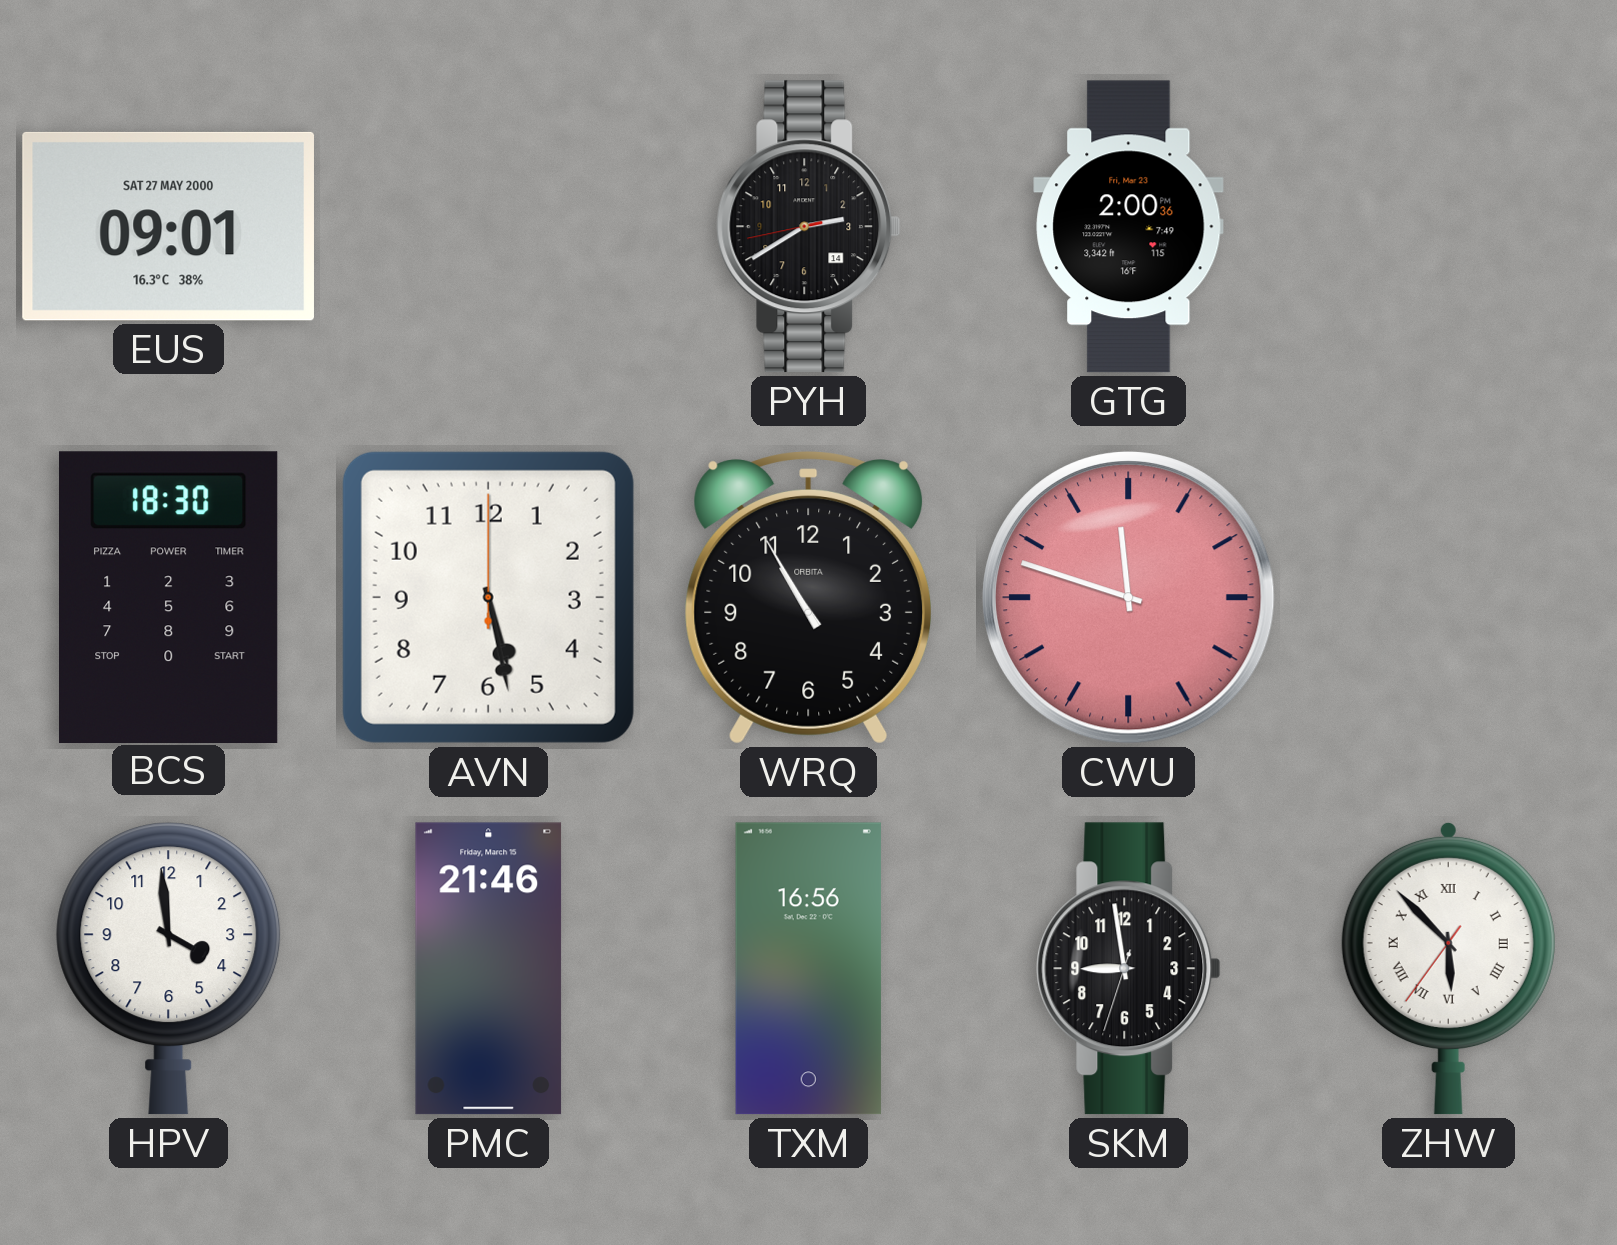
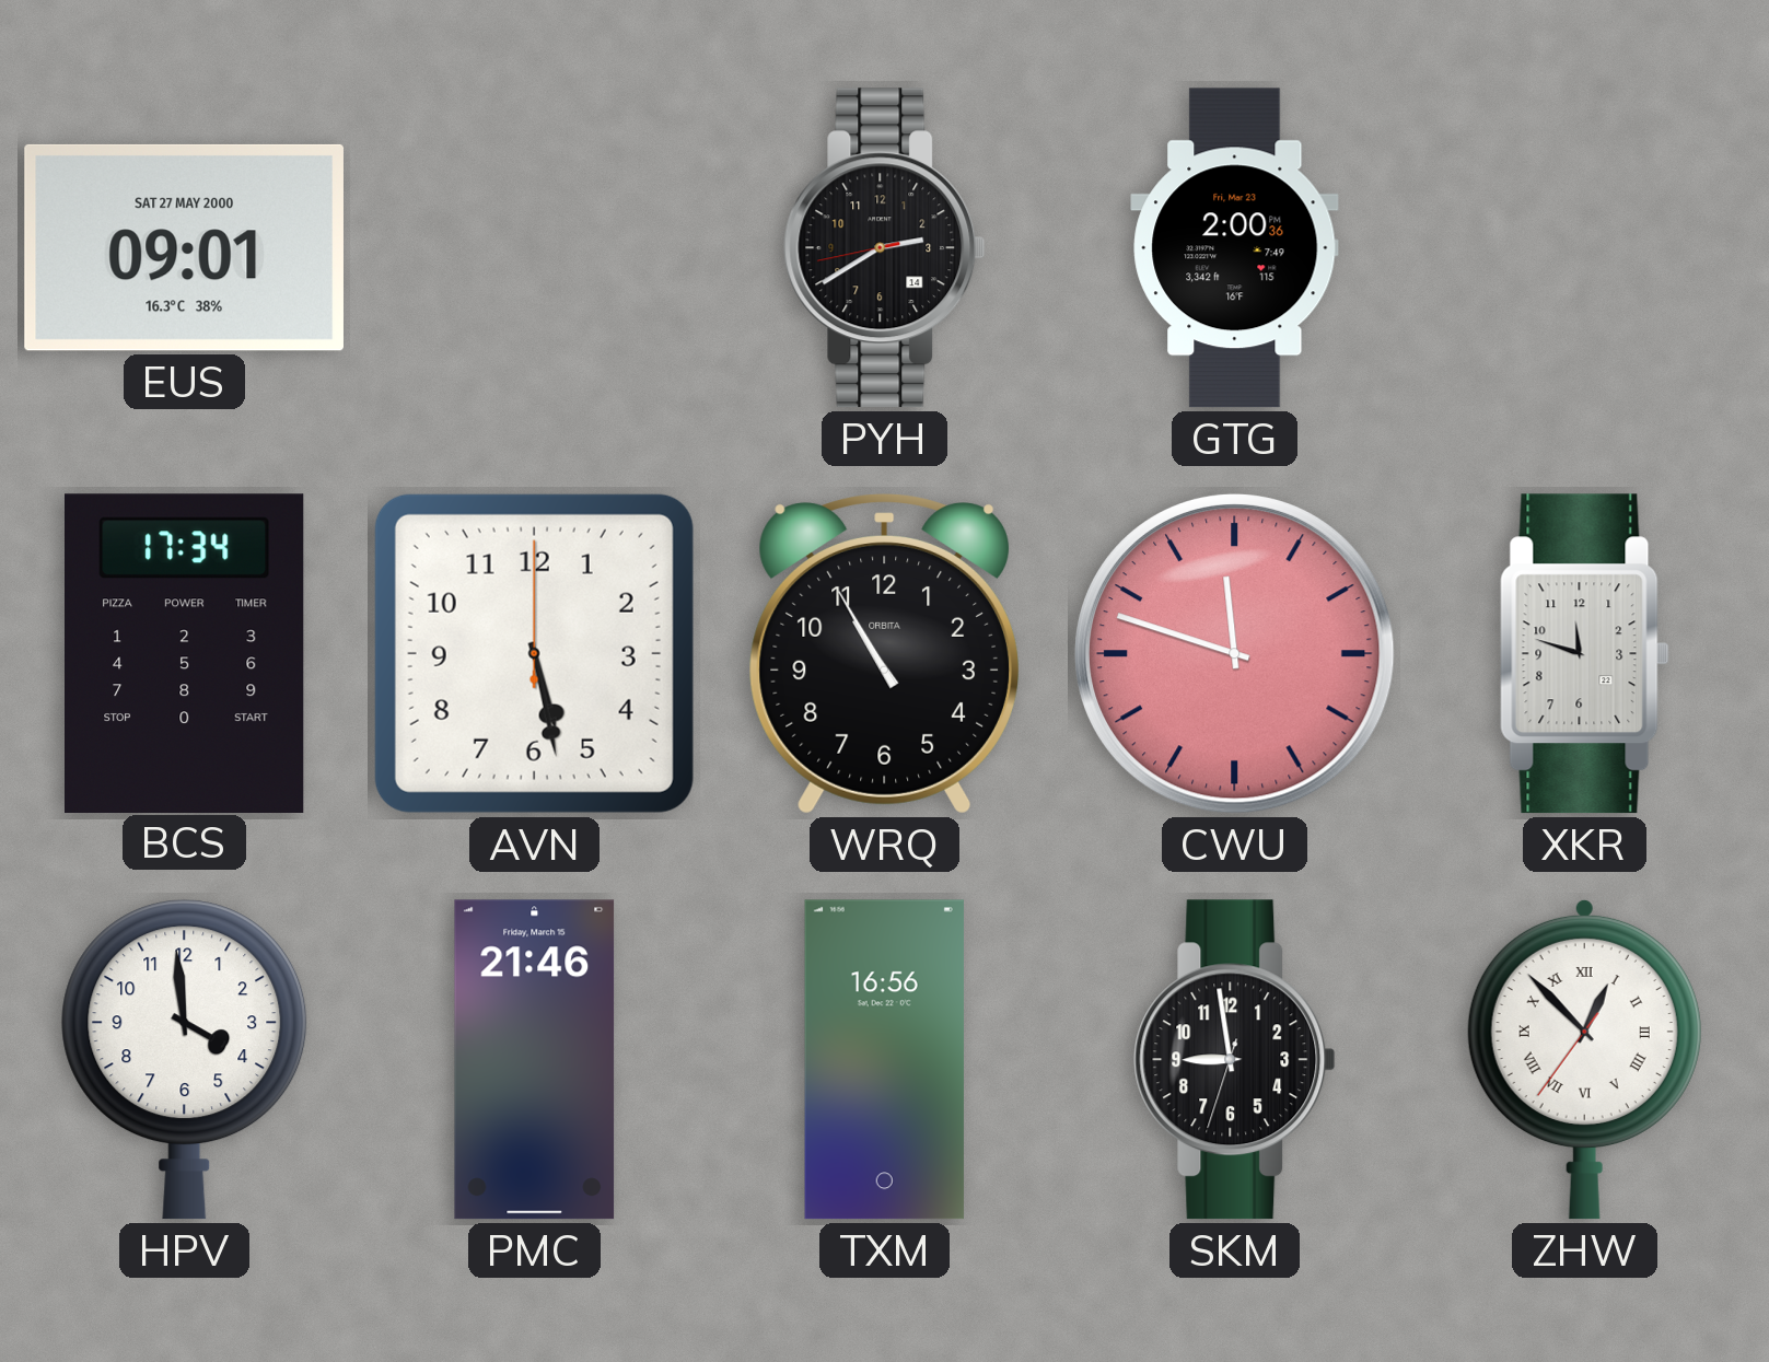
BCS: 18:30 -> 17:34
XKR: none -> 11:48
ZHW: 5:52 -> 12:52
